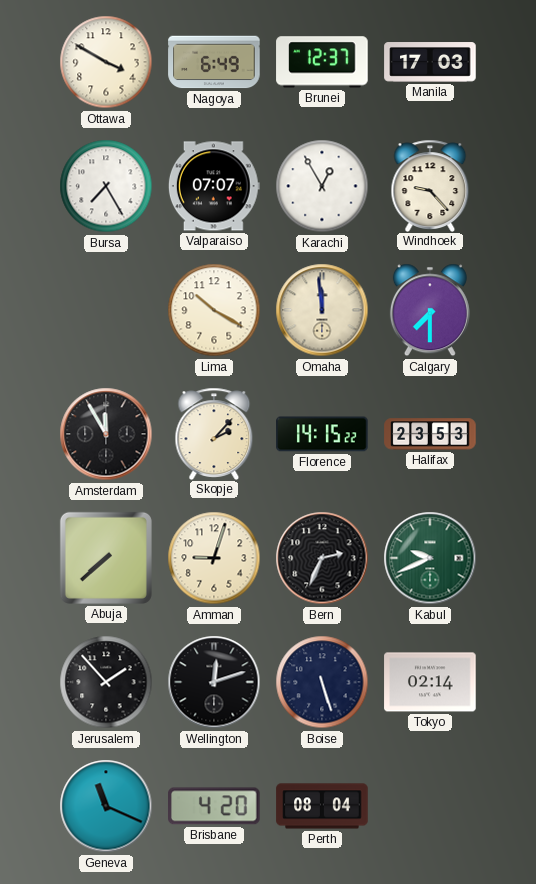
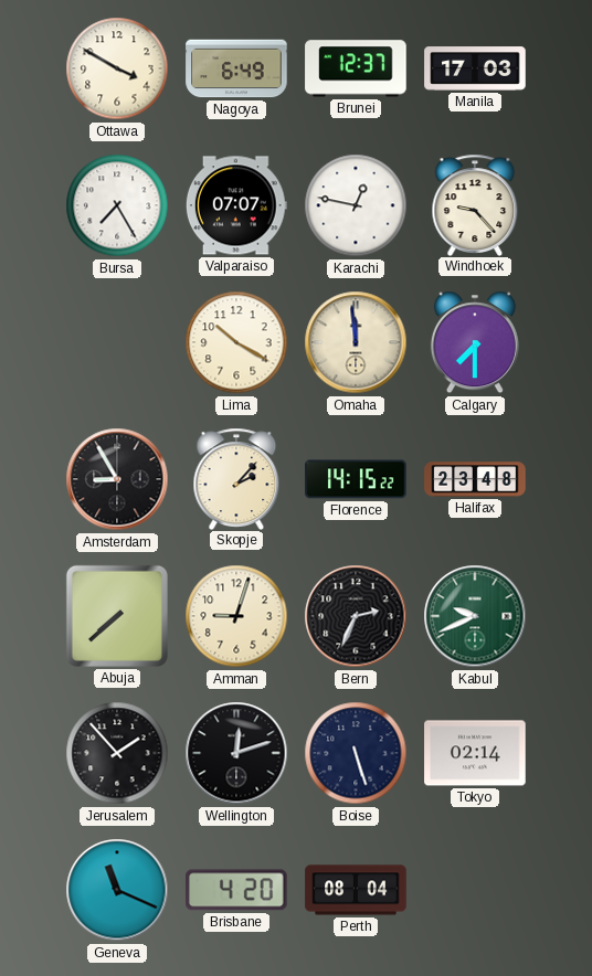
Karachi: 12:55 -> 12:47
Amsterdam: 11:55 -> 8:55
Halifax: 23:53 -> 23:48
